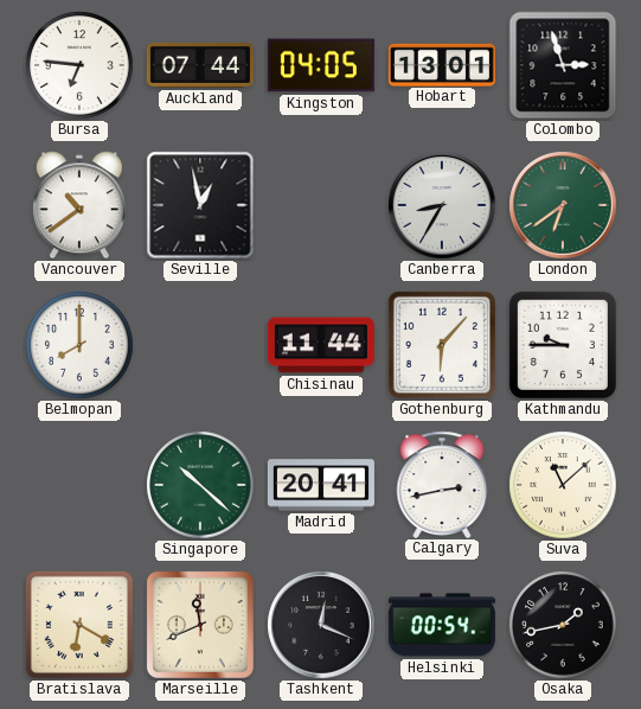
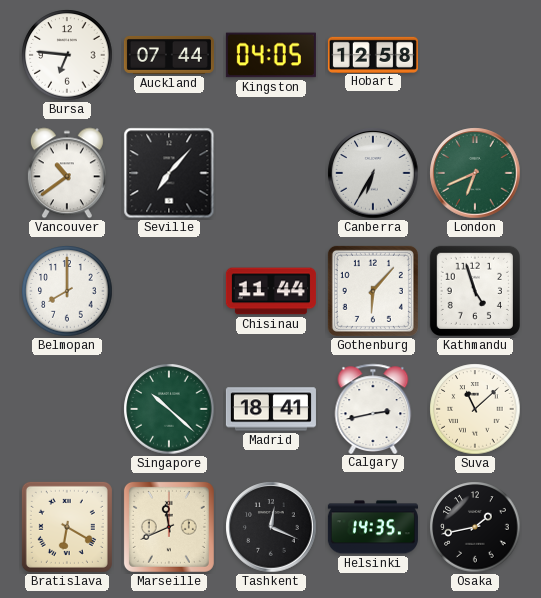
Hobart: 13:01 -> 12:58
Colombo: 2:57 -> none
Seville: 12:58 -> 7:07
Canberra: 8:35 -> 6:35
London: 6:39 -> 6:41
Kathmandu: 9:45 -> 4:57
Madrid: 20:41 -> 18:41
Helsinki: 00:54 -> 14:35
